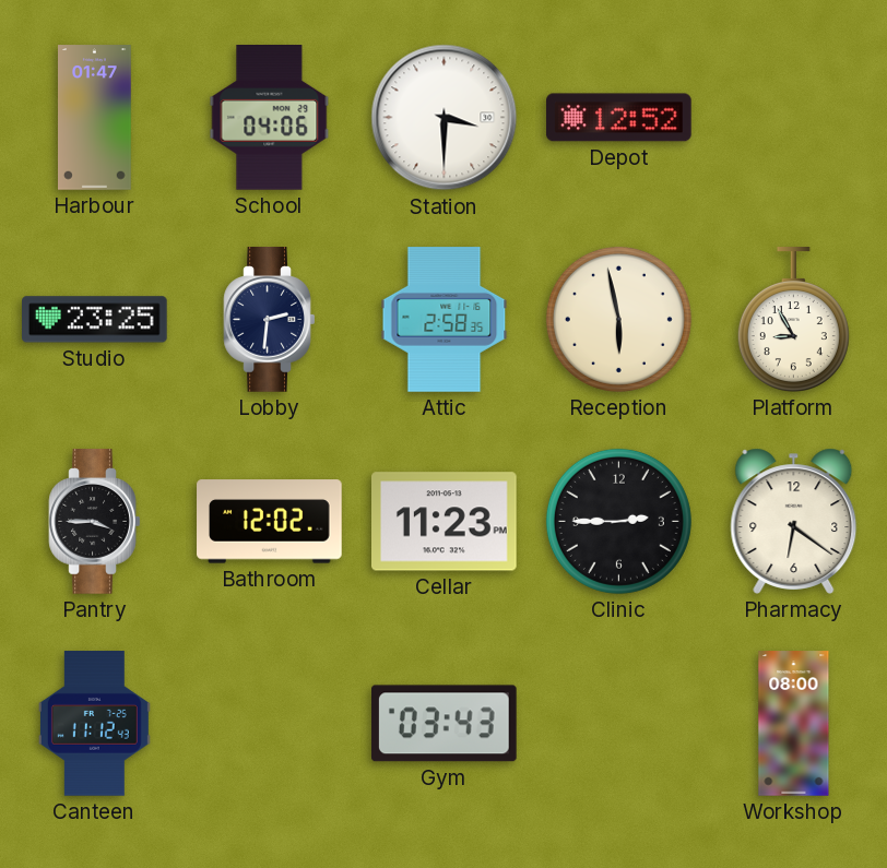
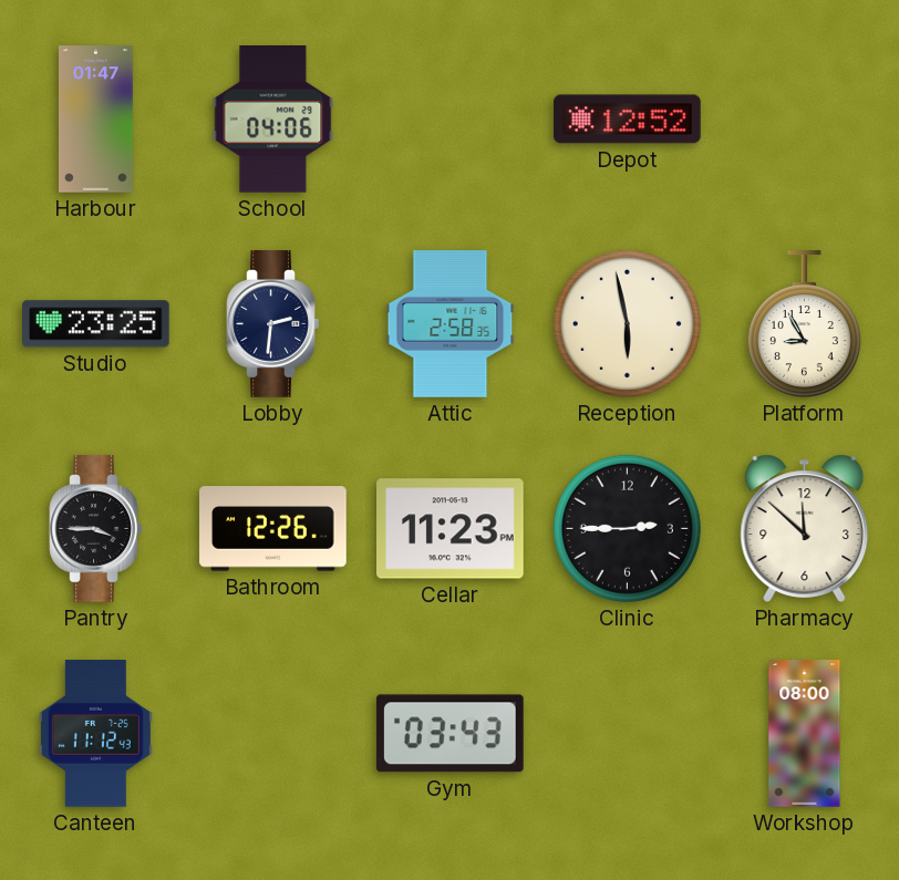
Station: 3:30 -> none
Bathroom: 12:02 -> 12:26
Pharmacy: 6:21 -> 11:52
